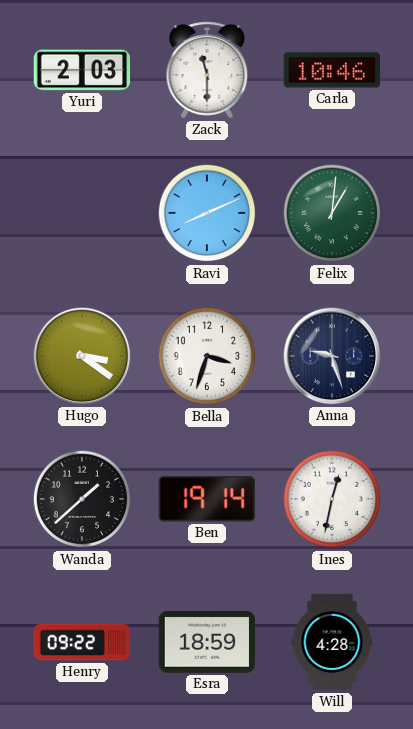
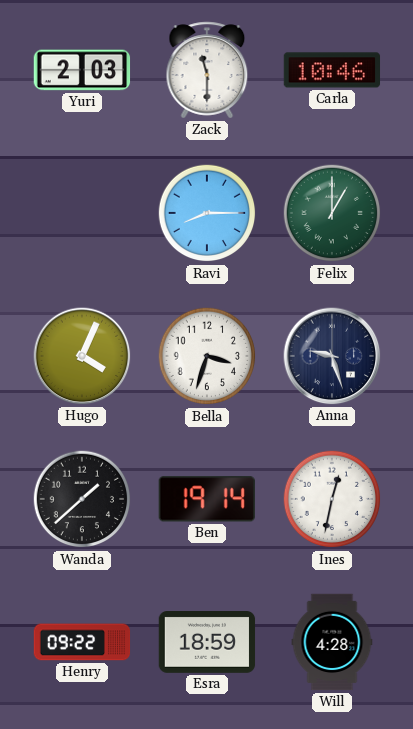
Ravi: 8:11 -> 8:15
Felix: 1:01 -> 1:00
Hugo: 3:21 -> 4:04
